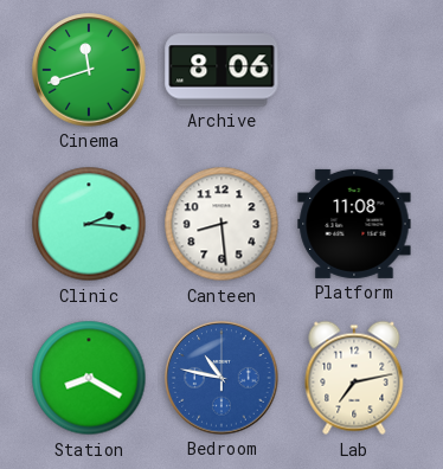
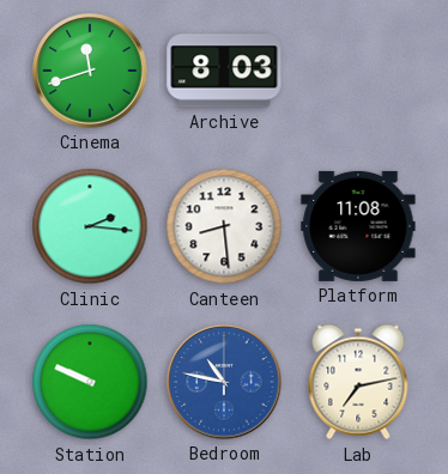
Archive: 8:06 -> 8:03
Station: 8:20 -> 9:49
